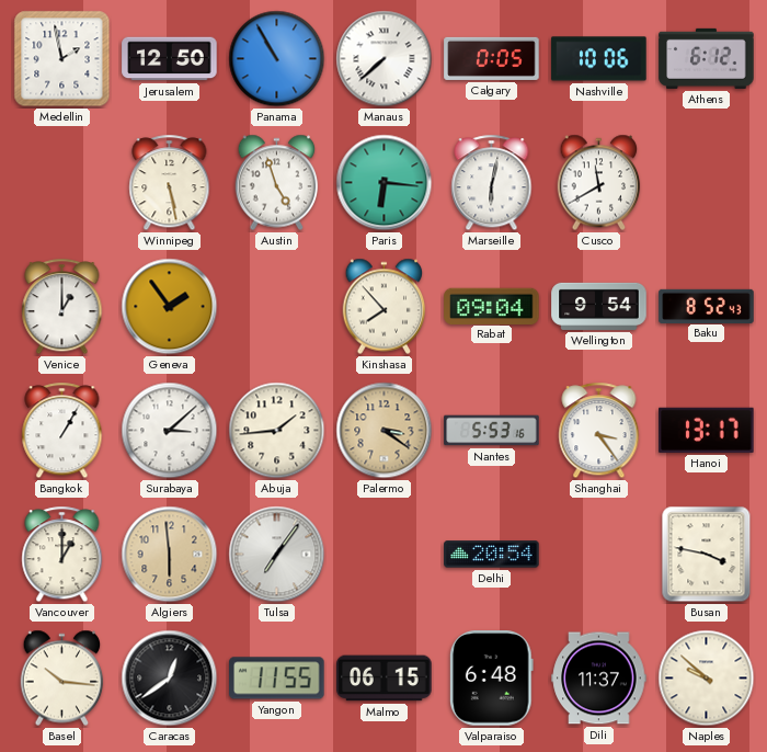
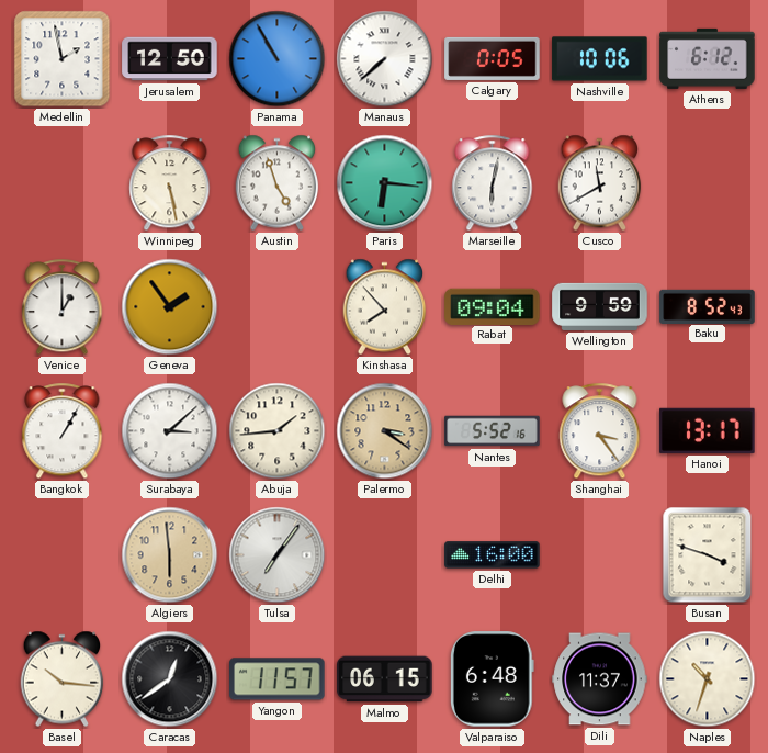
Wellington: 9:54 -> 9:59
Nantes: 5:53 -> 5:52
Vancouver: 1:00 -> none
Delhi: 20:54 -> 16:00
Busan: 3:47 -> 3:48
Yangon: 11:55 -> 11:57
Naples: 9:52 -> 10:33
